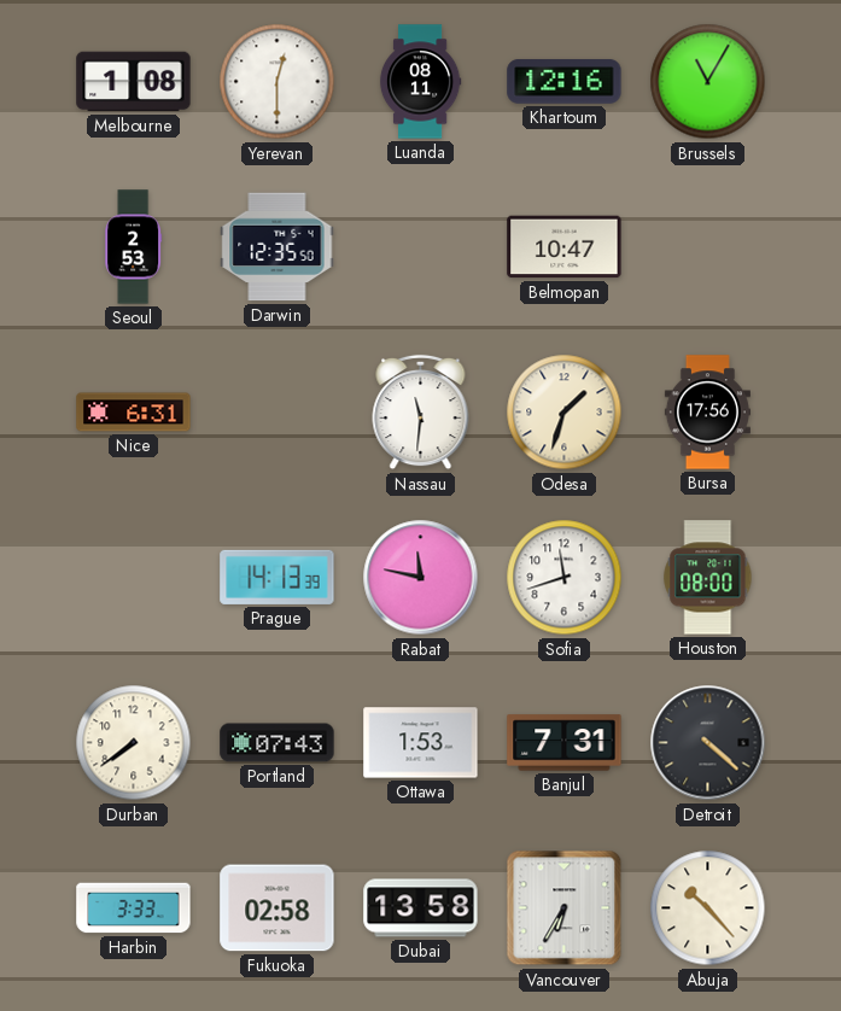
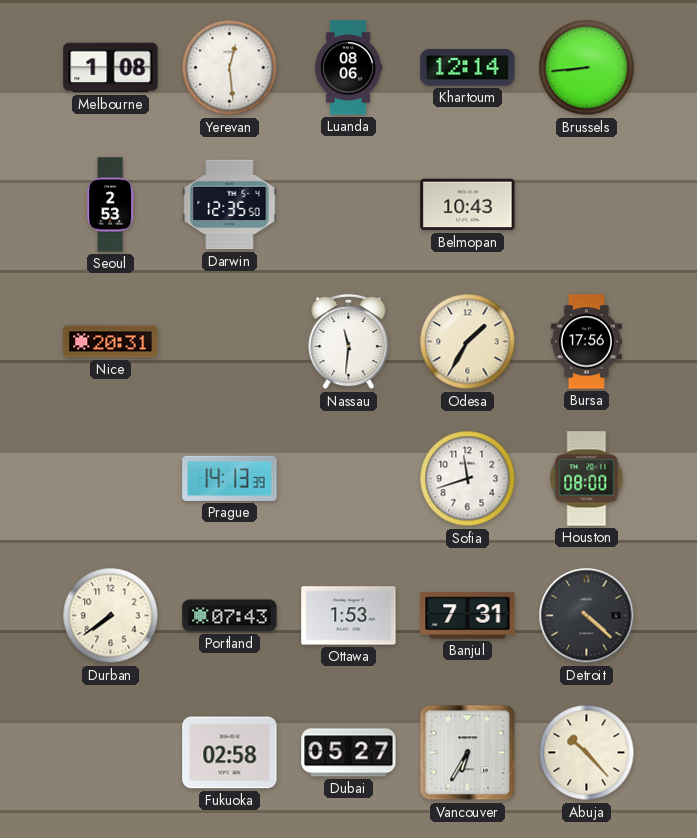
Yerevan: 12:30 -> 12:29
Luanda: 08:11 -> 08:06
Khartoum: 12:16 -> 12:14
Brussels: 11:05 -> 8:44
Belmopan: 10:47 -> 10:43
Nice: 6:31 -> 20:31
Odesa: 1:33 -> 1:35
Rabat: 11:47 -> none
Harbin: 3:33 -> none
Dubai: 13:58 -> 05:27
